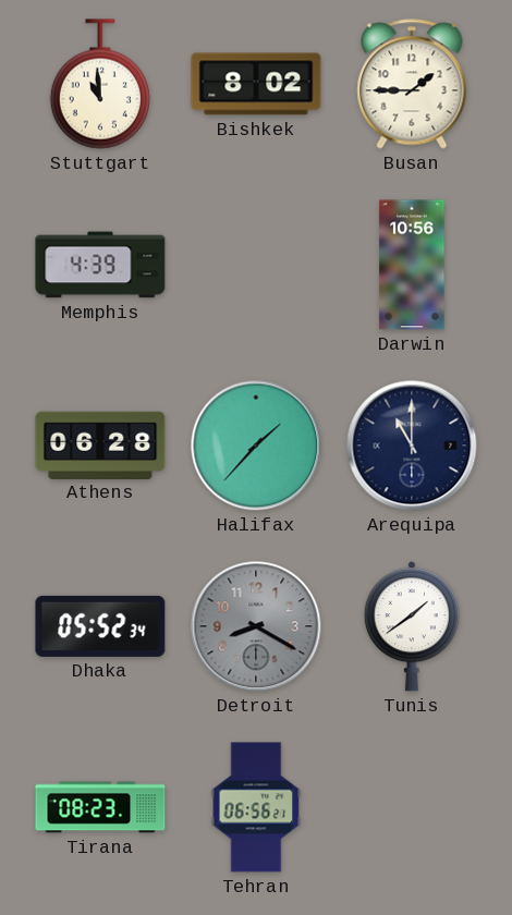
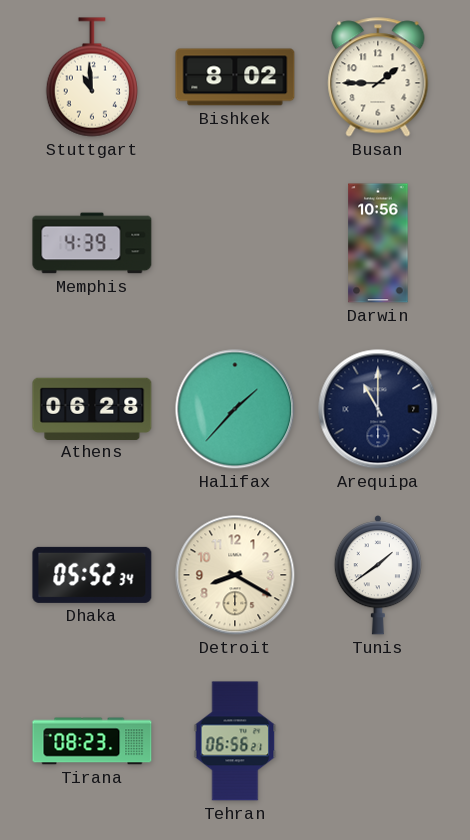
Detroit dial: grey -> cream
